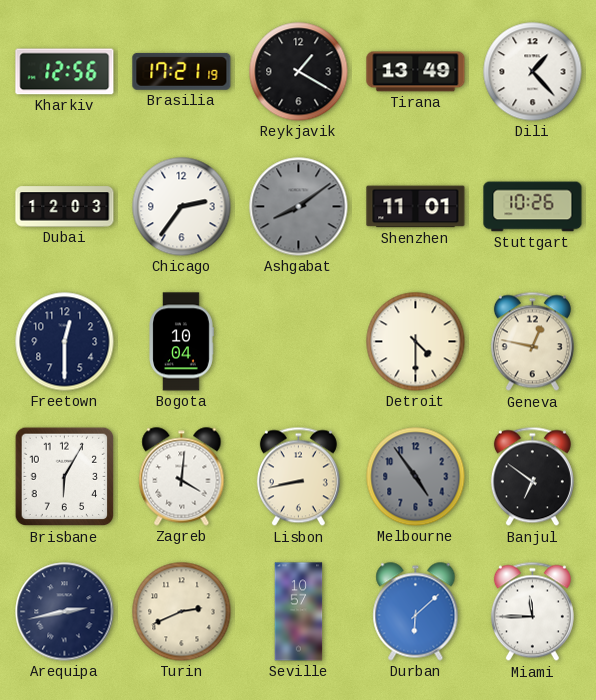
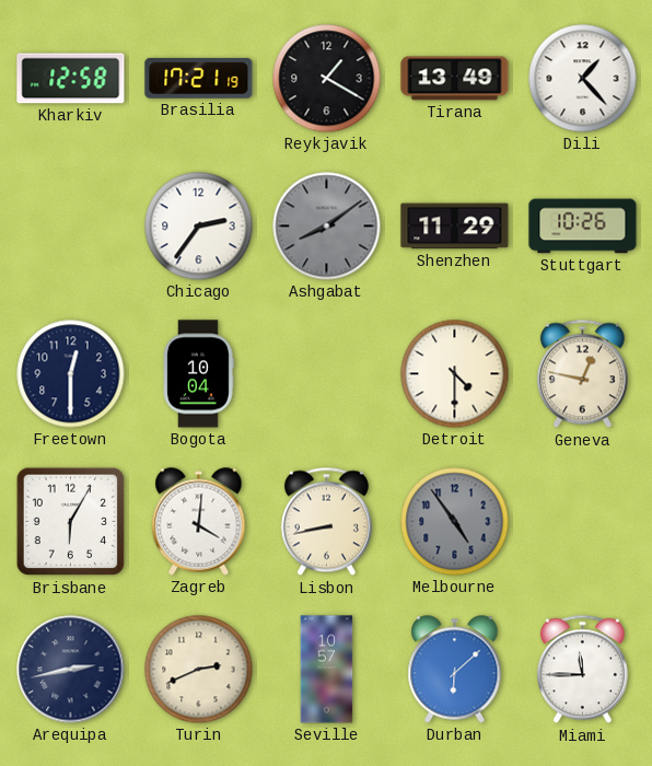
Kharkiv: 12:56 -> 12:58
Dubai: 12:03 -> none
Shenzhen: 11:01 -> 11:29
Banjul: 6:51 -> none
